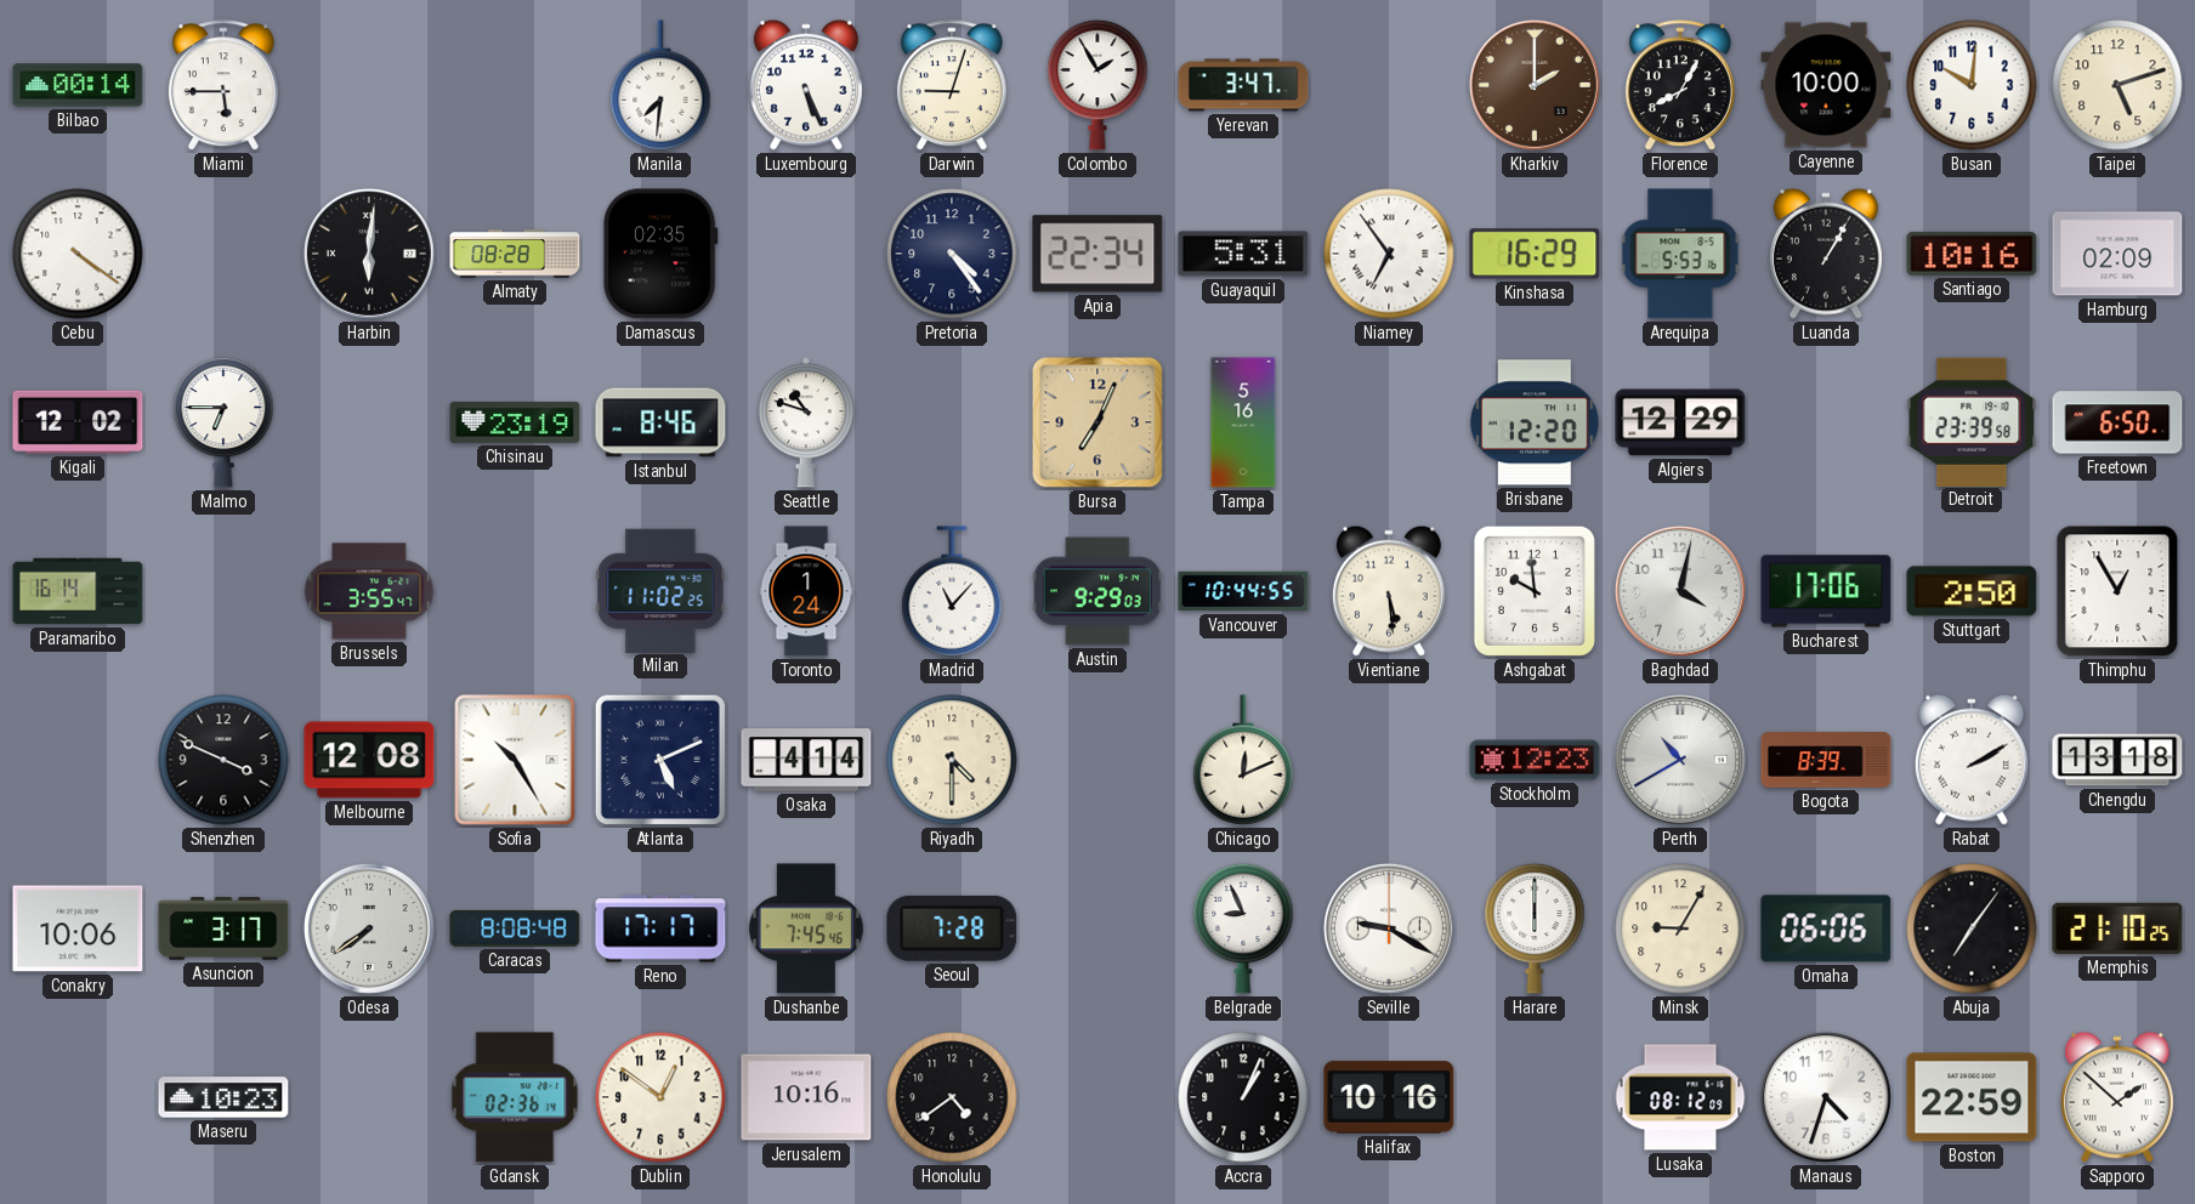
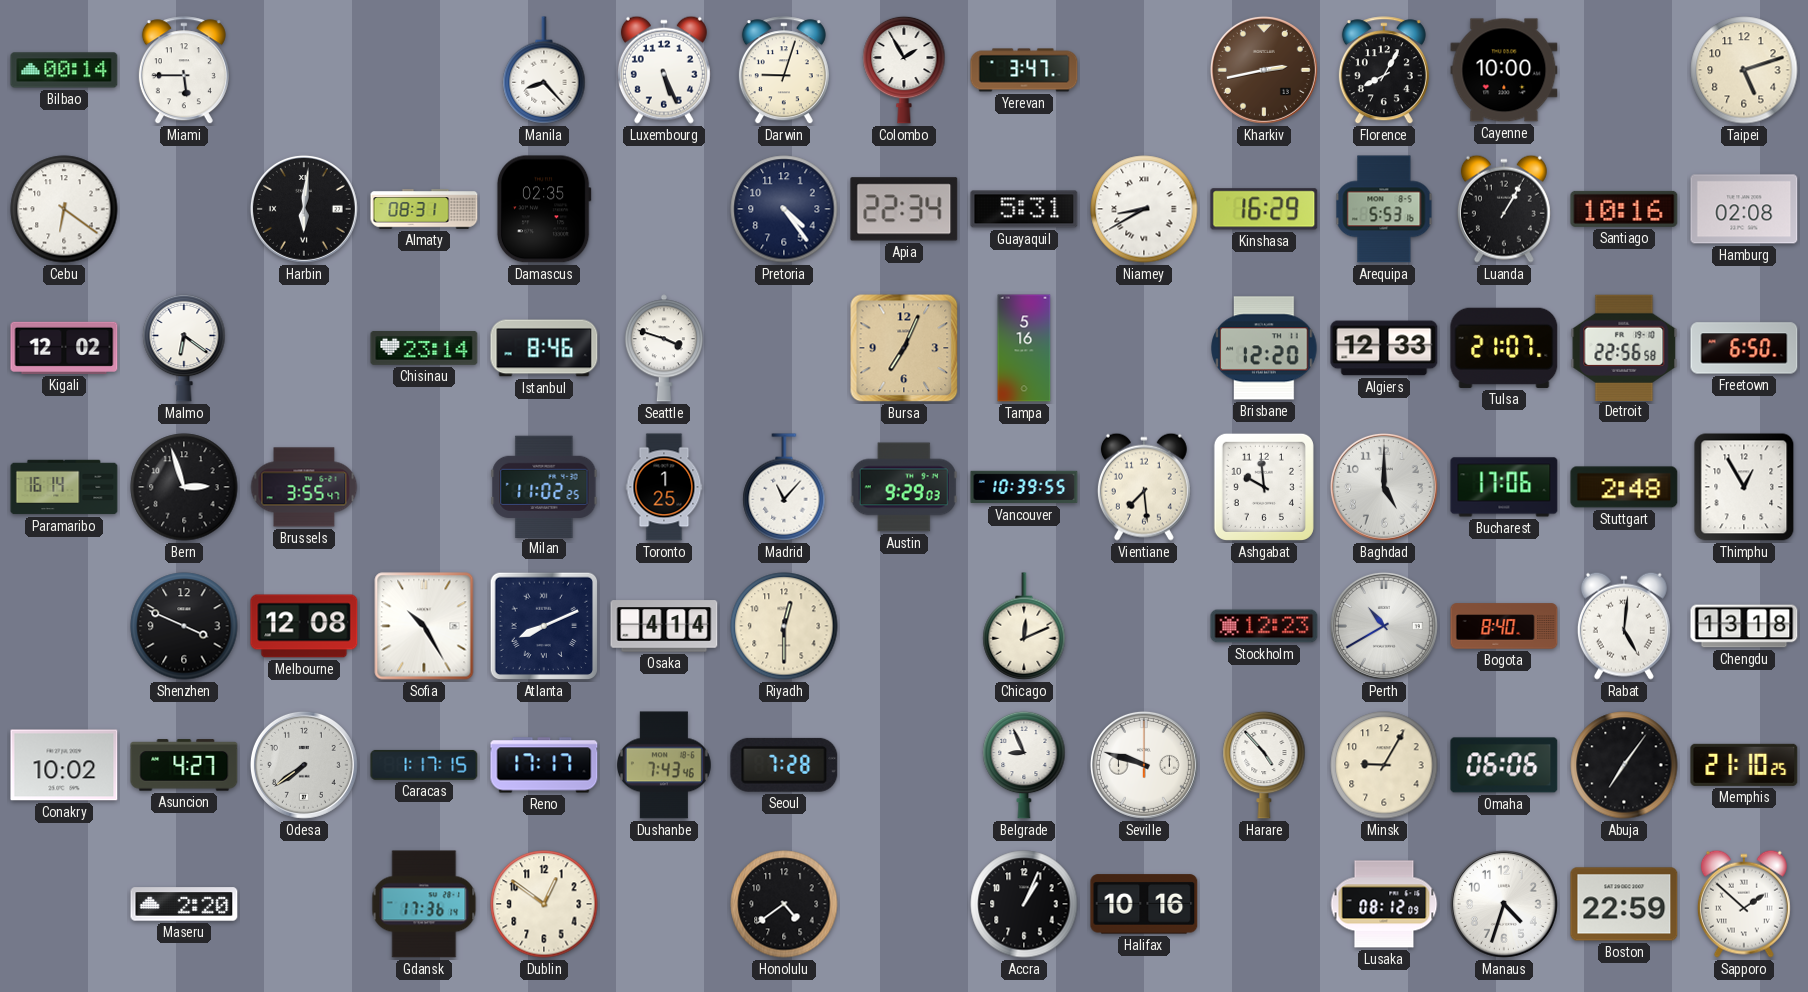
Manila: 7:31 -> 8:23
Kharkiv: 2:00 -> 2:43
Busan: 10:01 -> none
Cebu: 4:21 -> 6:21
Almaty: 08:28 -> 08:31
Niamey: 6:54 -> 8:40
Hamburg: 02:09 -> 02:08
Malmo: 6:45 -> 6:21
Chisinau: 23:19 -> 23:14
Seattle: 10:48 -> 3:48
Algiers: 12:29 -> 12:33
Tulsa: none -> 21:07
Detroit: 23:39 -> 22:56
Bern: none -> 2:57
Toronto: 1:24 -> 1:25
Vancouver: 10:44 -> 10:39
Vientiane: 5:29 -> 7:29
Baghdad: 4:02 -> 5:00
Stuttgart: 2:50 -> 2:48
Atlanta: 5:11 -> 8:11
Riyadh: 4:30 -> 12:30
Bogota: 8:39 -> 8:40
Rabat: 2:10 -> 5:01
Conakry: 10:06 -> 10:02
Asuncion: 3:17 -> 4:27
Caracas: 8:08 -> 1:17
Dushanbe: 7:45 -> 7:43
Seville: 9:20 -> 9:48
Harare: 6:00 -> 4:53
Maseru: 10:23 -> 2:20
Gdansk: 02:36 -> 17:36
Jerusalem: 10:16 -> none
